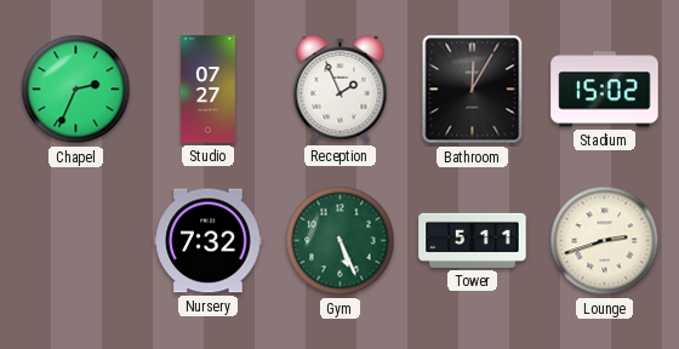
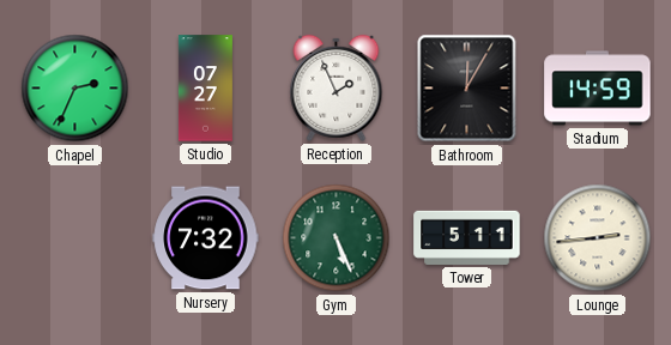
Stadium: 15:02 -> 14:59
Lounge: 2:42 -> 2:44
